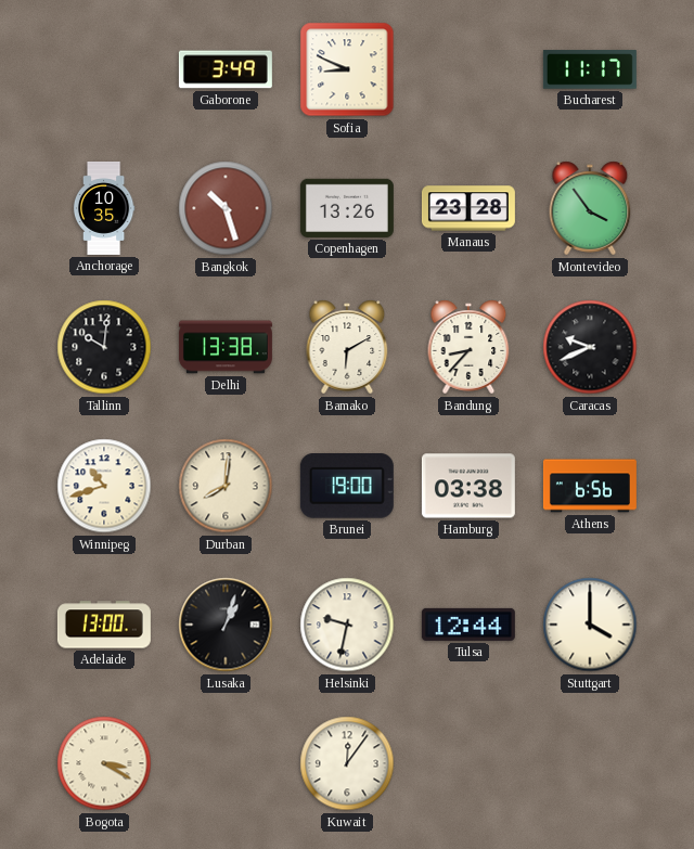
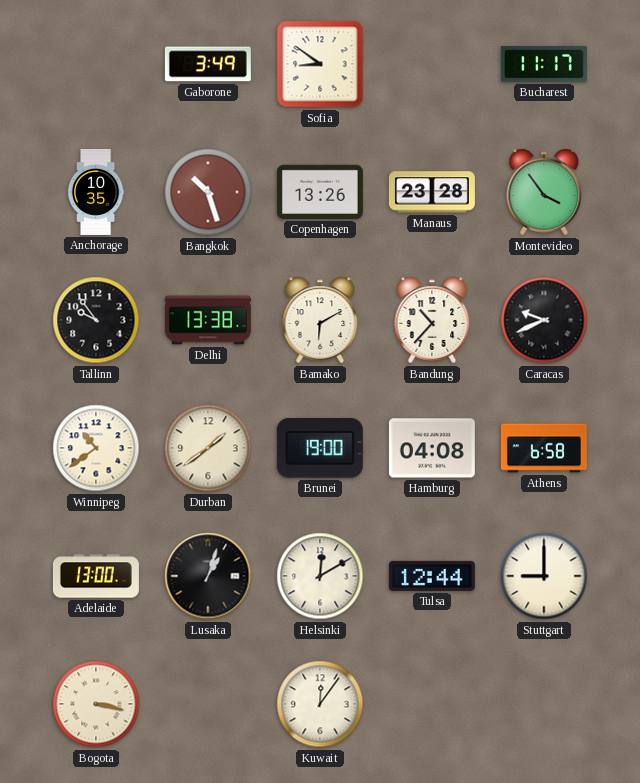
Sofia: 8:49 -> 8:51
Tallinn: 10:01 -> 9:54
Bandung: 8:37 -> 10:37
Winnipeg: 10:42 -> 10:39
Durban: 8:01 -> 1:39
Hamburg: 03:38 -> 04:08
Athens: 6:56 -> 6:58
Helsinki: 9:32 -> 12:10
Stuttgart: 4:00 -> 9:00
Bogota: 3:20 -> 3:17
